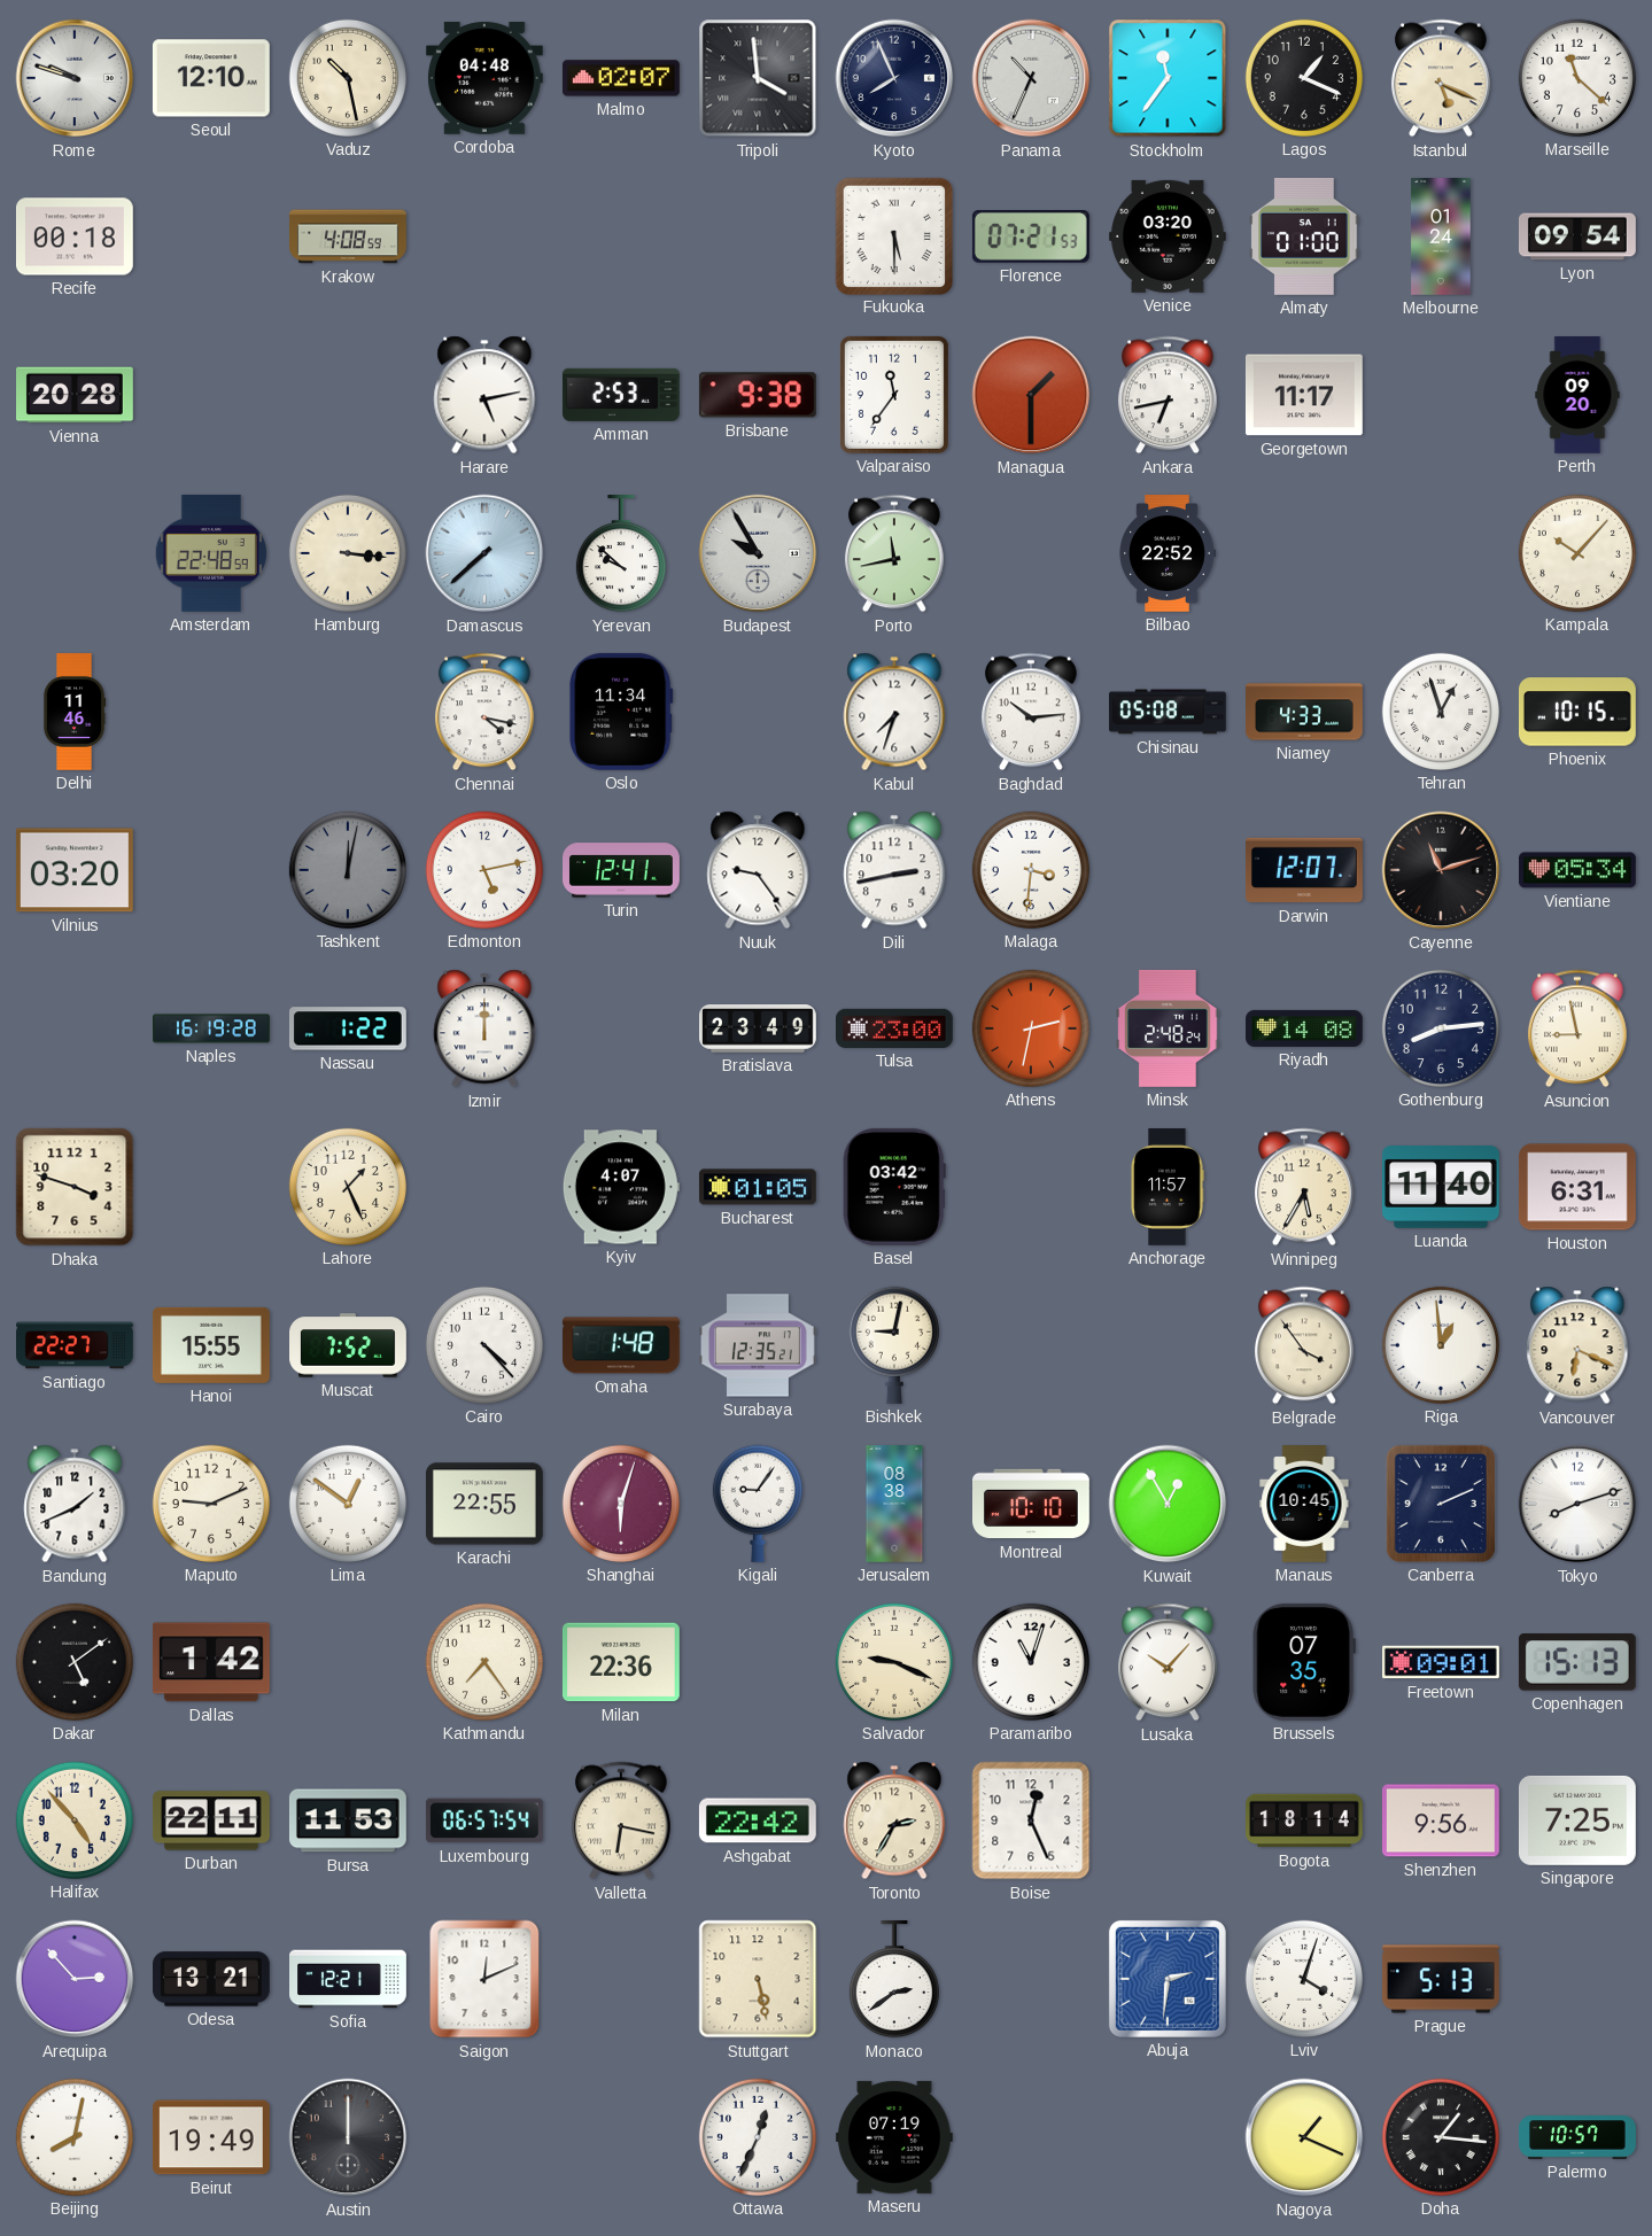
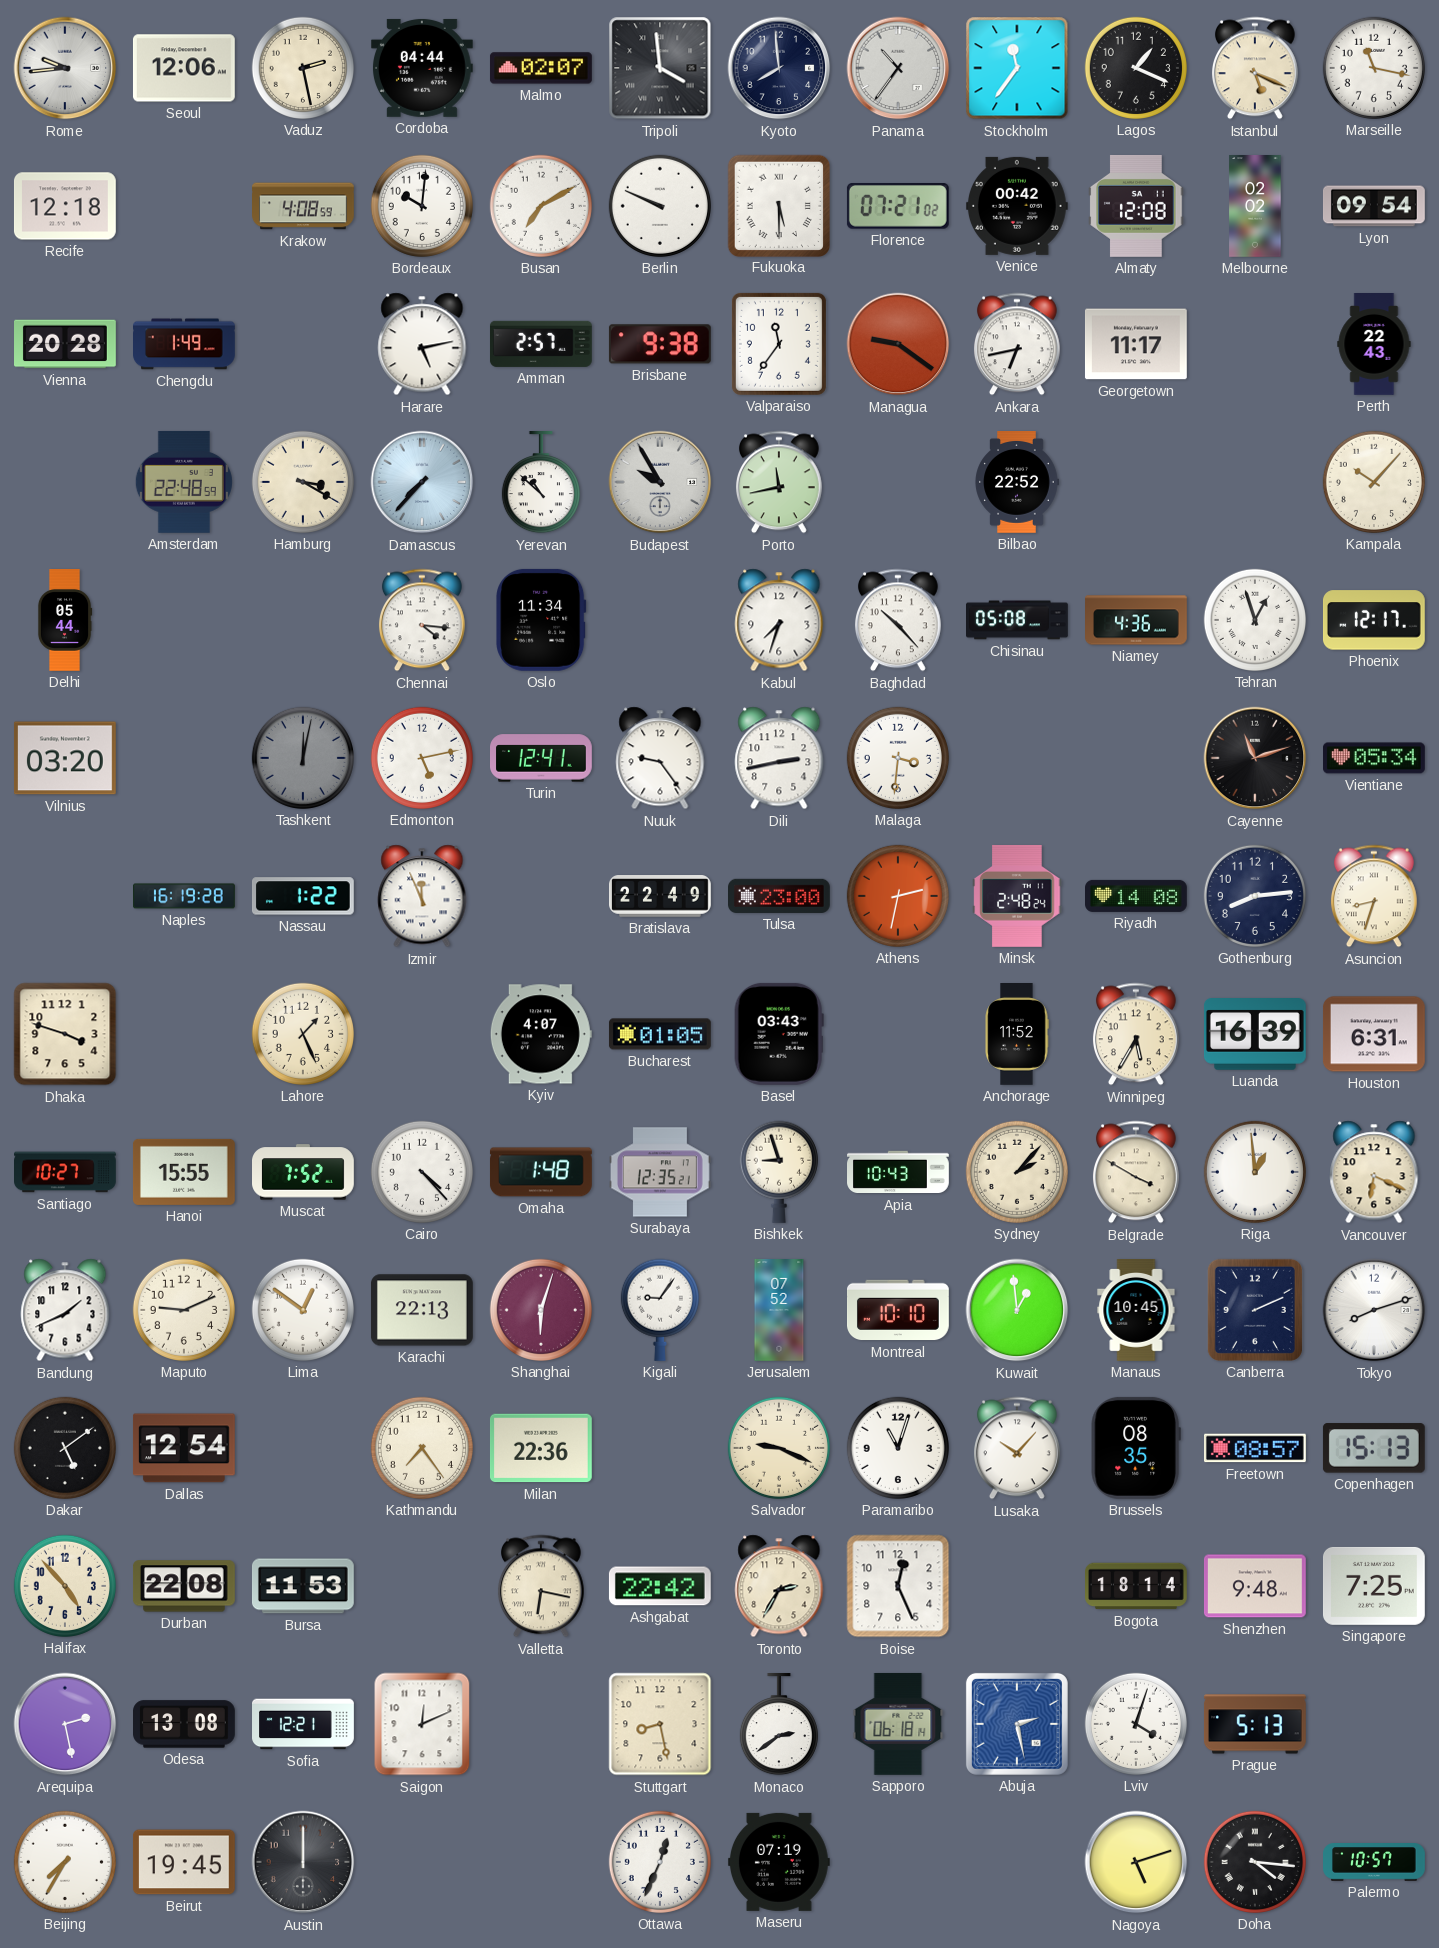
Rome: 9:48 -> 9:44
Seoul: 12:10 -> 12:06
Vaduz: 10:28 -> 2:28
Cordoba: 04:48 -> 04:44
Kyoto: 7:56 -> 7:59
Panama: 10:34 -> 10:36
Marseille: 11:22 -> 11:17
Recife: 00:18 -> 12:18
Bordeaux: none -> 10:01
Busan: none -> 7:10
Berlin: none -> 9:49
Florence: 07:21:53 -> 07:21:02
Venice: 03:20 -> 00:42
Almaty: 01:00 -> 12:08
Melbourne: 01:24 -> 02:02
Chengdu: none -> 1:49
Amman: 2:53 -> 2:57
Managua: 1:30 -> 9:21
Perth: 09:20 -> 22:43
Hamburg: 3:16 -> 3:20
Damascus: 7:38 -> 7:37
Yerevan: 9:52 -> 10:52
Delhi: 11:46 -> 05:44
Chennai: 4:17 -> 4:16
Baghdad: 10:14 -> 10:23
Niamey: 4:33 -> 4:36
Phoenix: 10:15 -> 12:17
Darwin: 12:07 -> none
Izmir: 12:00 -> 11:56
Bratislava: 23:49 -> 22:49
Asuncion: 8:58 -> 8:33
Basel: 03:42 -> 03:43
Anchorage: 11:57 -> 11:52
Luanda: 11:40 -> 16:39
Santiago: 22:27 -> 10:27
Bishkek: 9:02 -> 8:57
Apia: none -> 10:43
Sydney: none -> 2:07
Belgrade: 3:54 -> 3:50
Karachi: 22:55 -> 22:13
Jerusalem: 08:38 -> 07:52
Kuwait: 12:55 -> 12:59
Dallas: 1:42 -> 12:54
Brussels: 07:35 -> 08:35
Freetown: 09:01 -> 08:57
Durban: 22:11 -> 22:08
Luxembourg: 06:57 -> none
Shenzhen: 9:56 -> 9:48
Arequipa: 2:53 -> 2:28
Odesa: 13:21 -> 13:08
Stuttgart: 5:28 -> 8:28
Sapporo: none -> 06:18
Abuja: 2:31 -> 2:28
Beijing: 8:02 -> 7:35
Beirut: 19:49 -> 19:45
Nagoya: 1:19 -> 5:12
Doha: 1:16 -> 4:16
